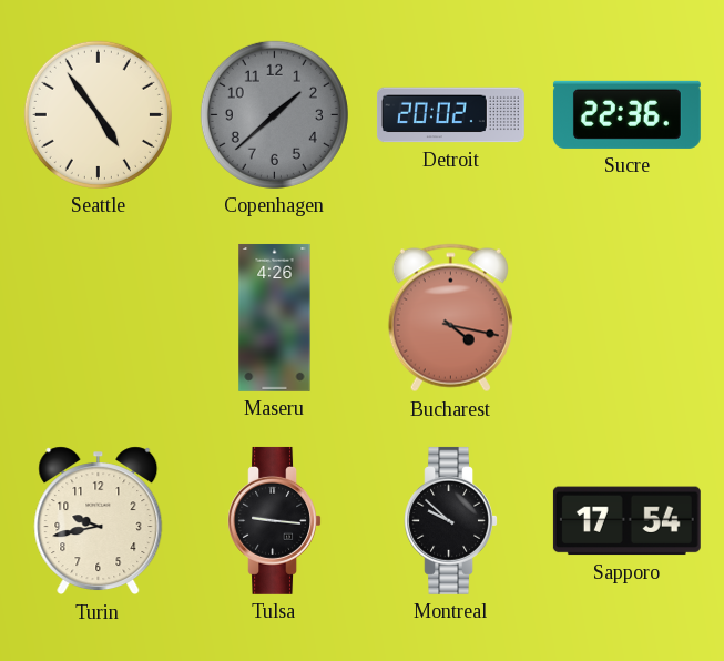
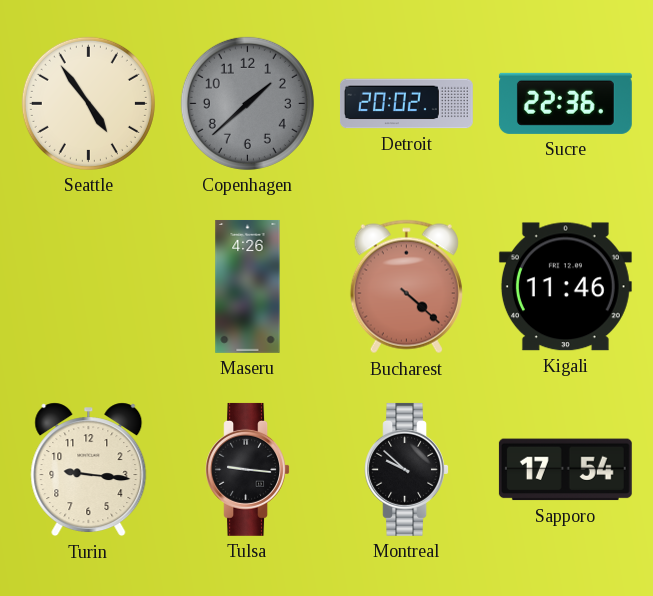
Bucharest: 4:17 -> 4:22
Kigali: none -> 11:46
Turin: 9:43 -> 9:16
